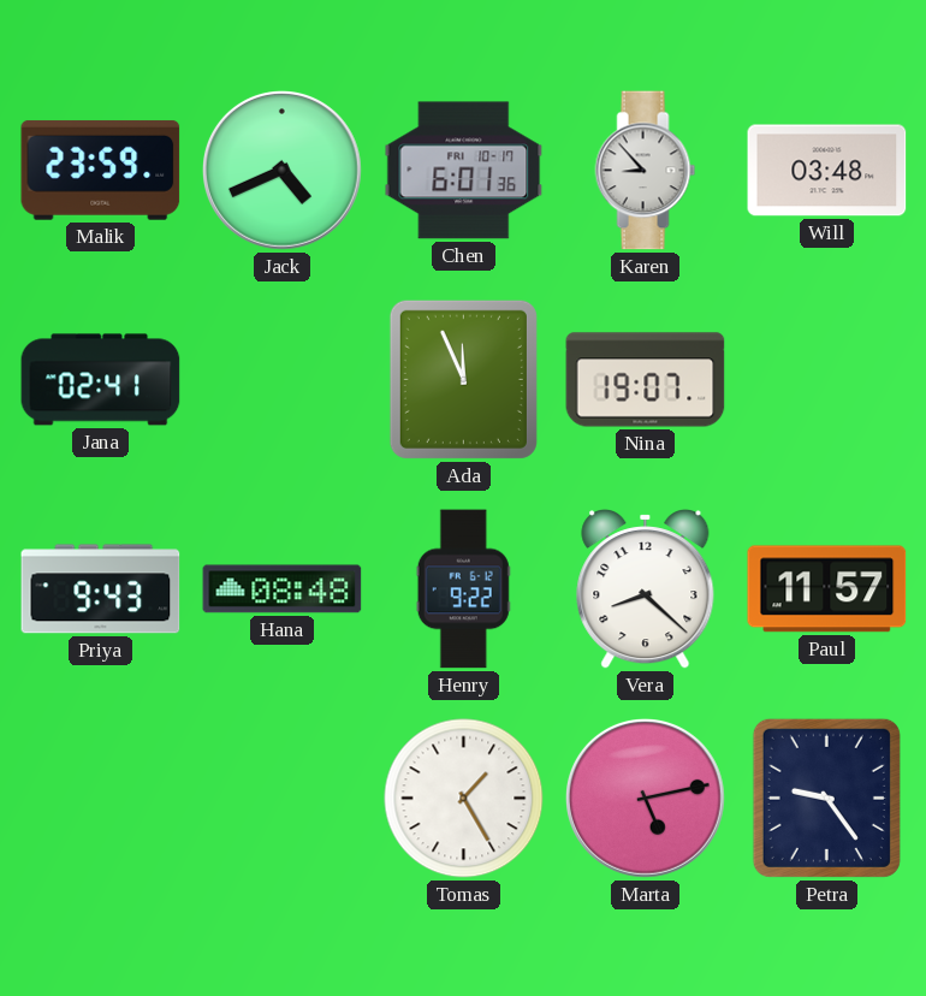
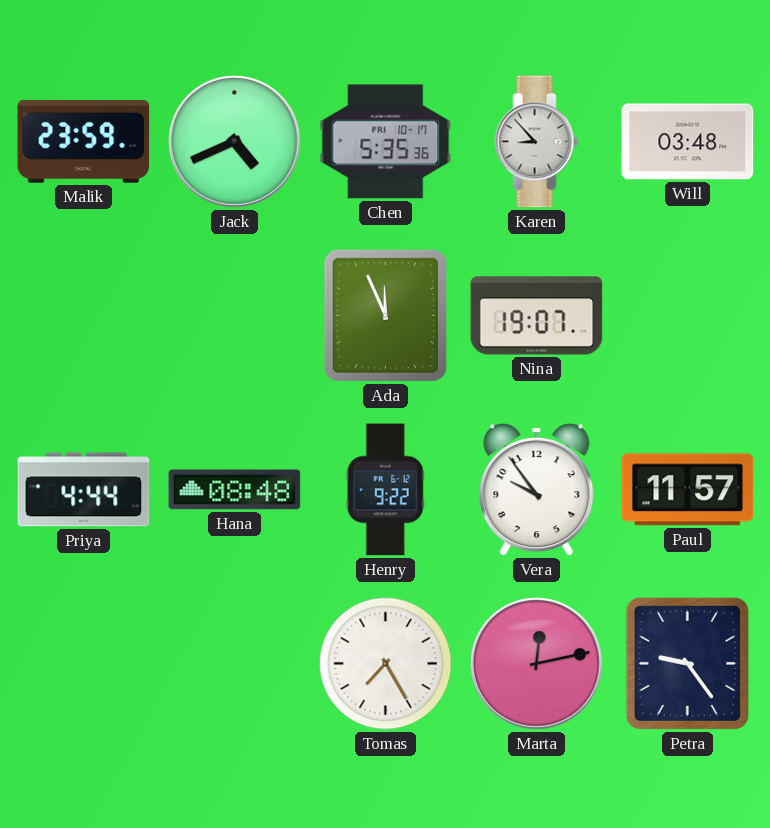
Chen: 6:01 -> 5:35
Jana: 02:41 -> none
Priya: 9:43 -> 4:44
Vera: 8:22 -> 9:54
Tomas: 1:25 -> 7:25
Marta: 5:13 -> 12:13
